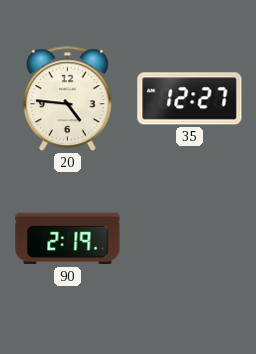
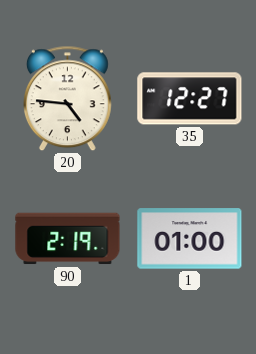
1: none -> 01:00
